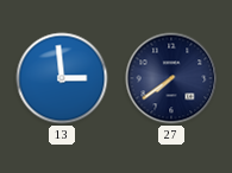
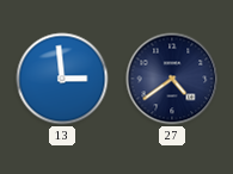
27: 7:39 -> 4:39
